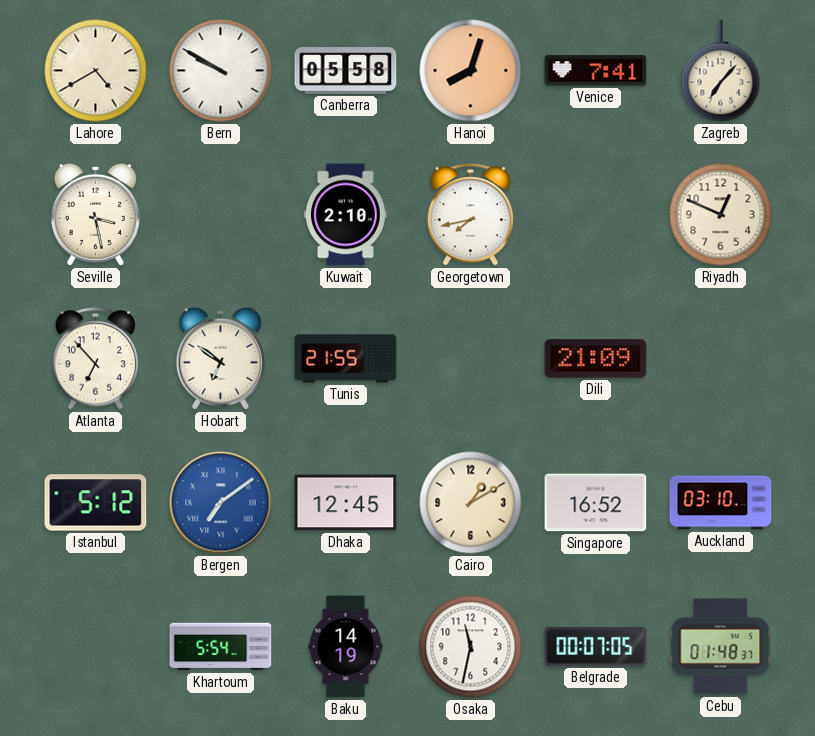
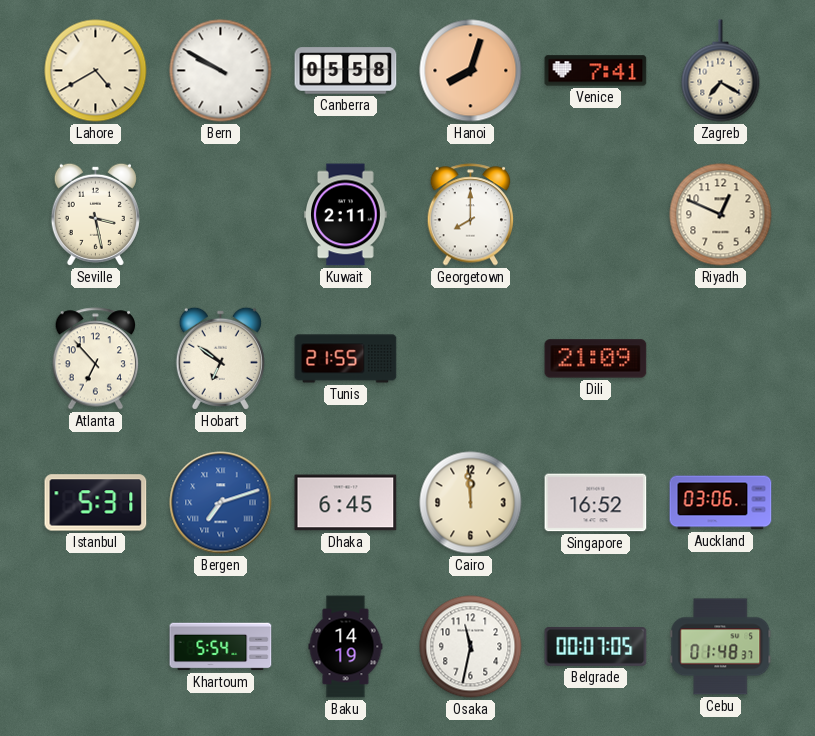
Zagreb: 7:07 -> 7:20
Kuwait: 2:10 -> 2:11
Georgetown: 7:43 -> 8:00
Istanbul: 5:12 -> 5:31
Bergen: 7:09 -> 7:12
Dhaka: 12:45 -> 6:45
Cairo: 1:10 -> 11:59
Auckland: 03:10 -> 03:06
